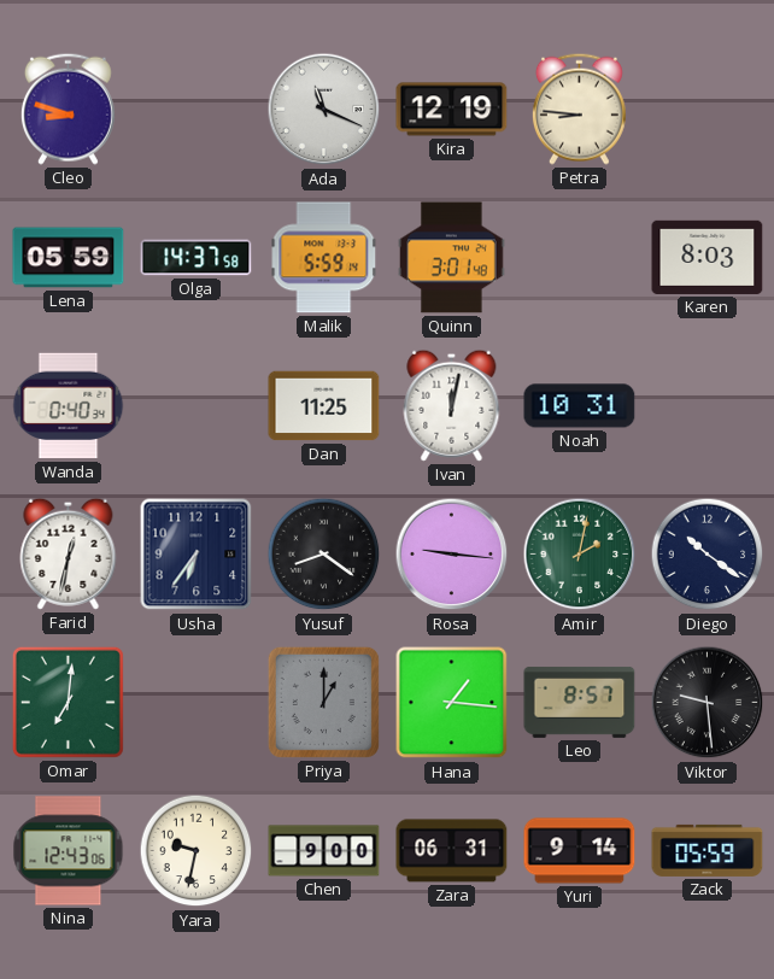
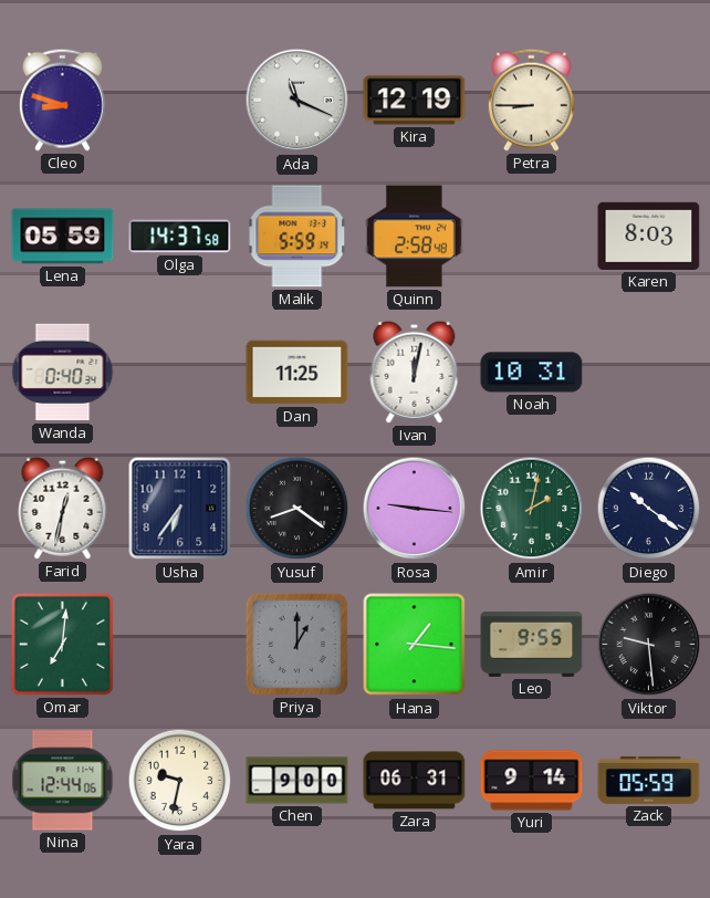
Petra: 8:46 -> 8:45
Quinn: 3:01 -> 2:58
Leo: 8:57 -> 9:55
Nina: 12:43 -> 12:44
